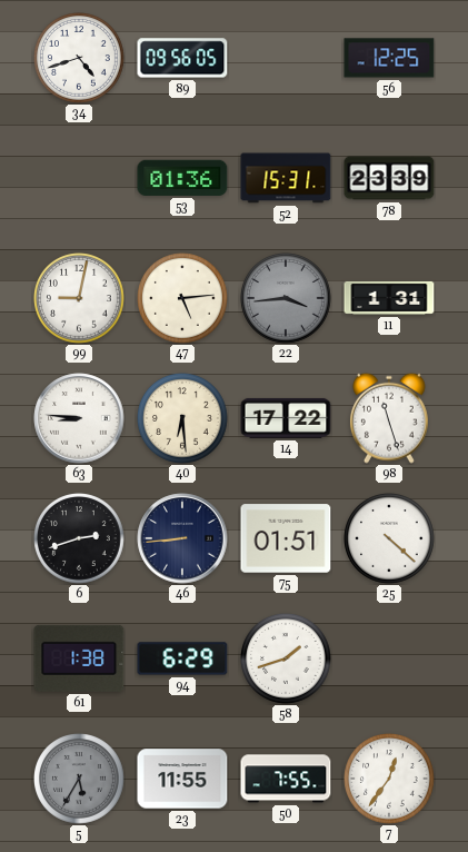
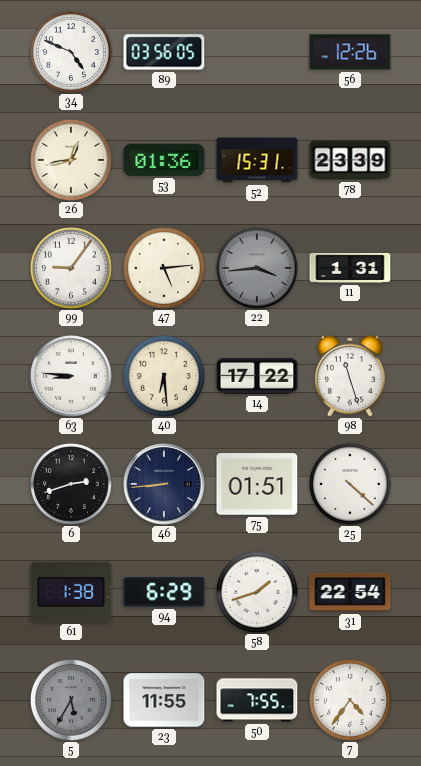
34: 4:42 -> 4:49
89: 09:56 -> 03:56
56: 12:25 -> 12:26
26: none -> 12:43
99: 9:02 -> 9:06
31: none -> 22:54
7: 12:36 -> 4:36
